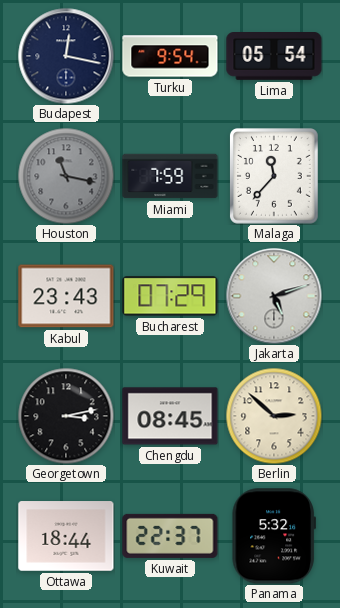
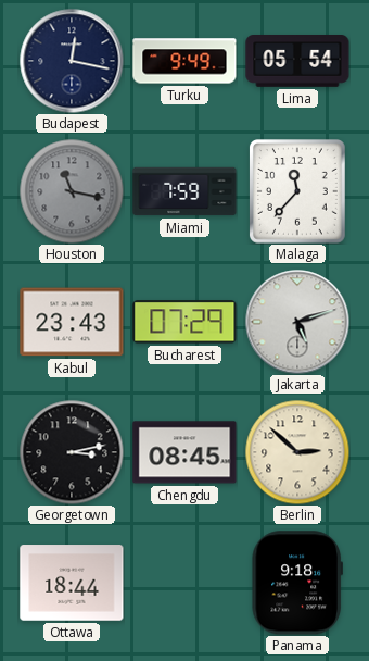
Turku: 9:54 -> 9:49
Kuwait: 22:37 -> none
Panama: 5:32 -> 9:18
